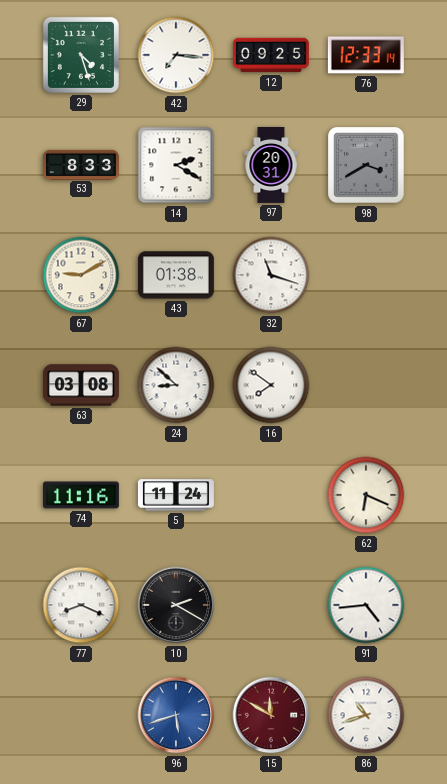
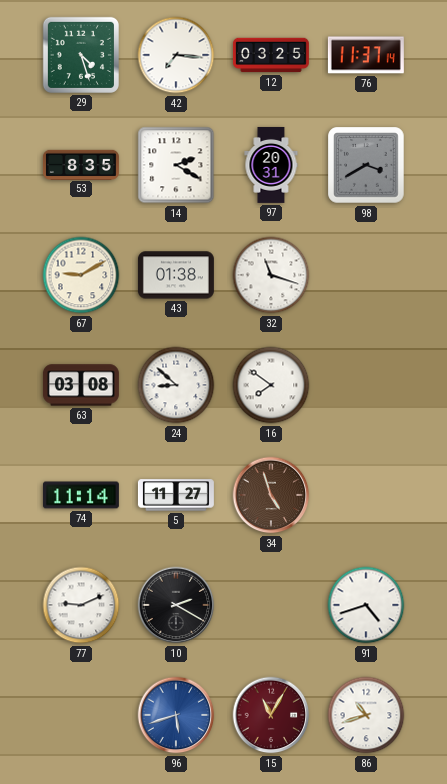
12: 09:25 -> 03:25
76: 12:33 -> 11:37
53: 8:33 -> 8:35
74: 11:16 -> 11:14
5: 11:24 -> 11:27
34: none -> 4:57
62: 6:19 -> none
77: 8:19 -> 9:11
91: 4:44 -> 4:42
15: 11:50 -> 11:05
